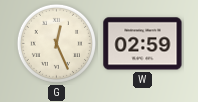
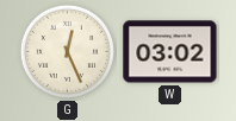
W: 02:59 -> 03:02
